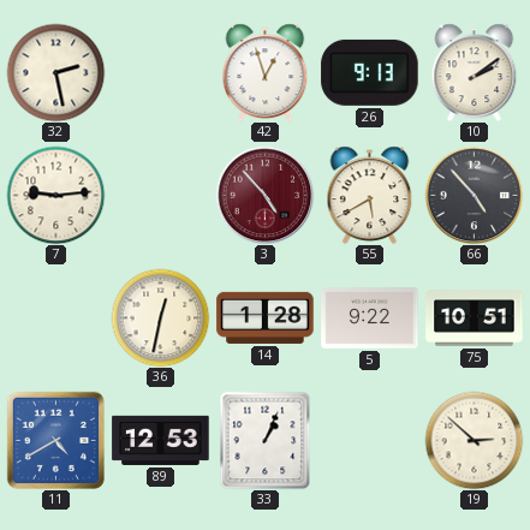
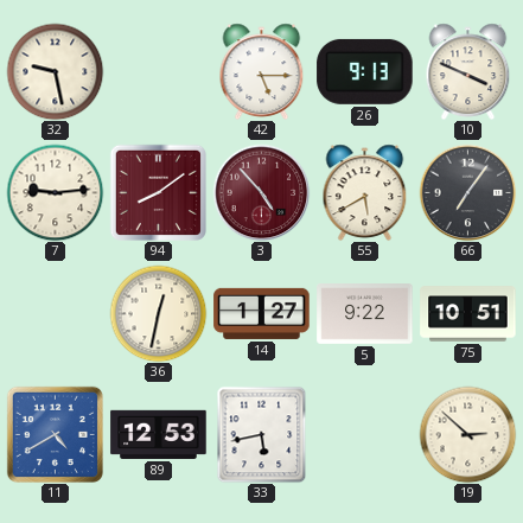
32: 2:28 -> 9:28
42: 12:57 -> 5:15
10: 2:09 -> 3:49
94: none -> 8:09
66: 4:53 -> 7:06
14: 1:28 -> 1:27
33: 1:04 -> 5:43
